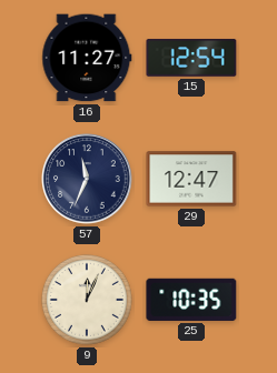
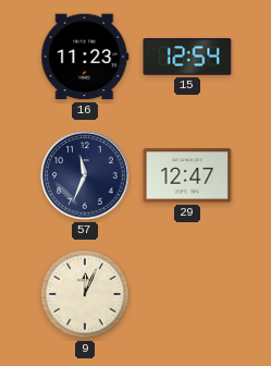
16: 11:27 -> 11:23
25: 10:35 -> none
